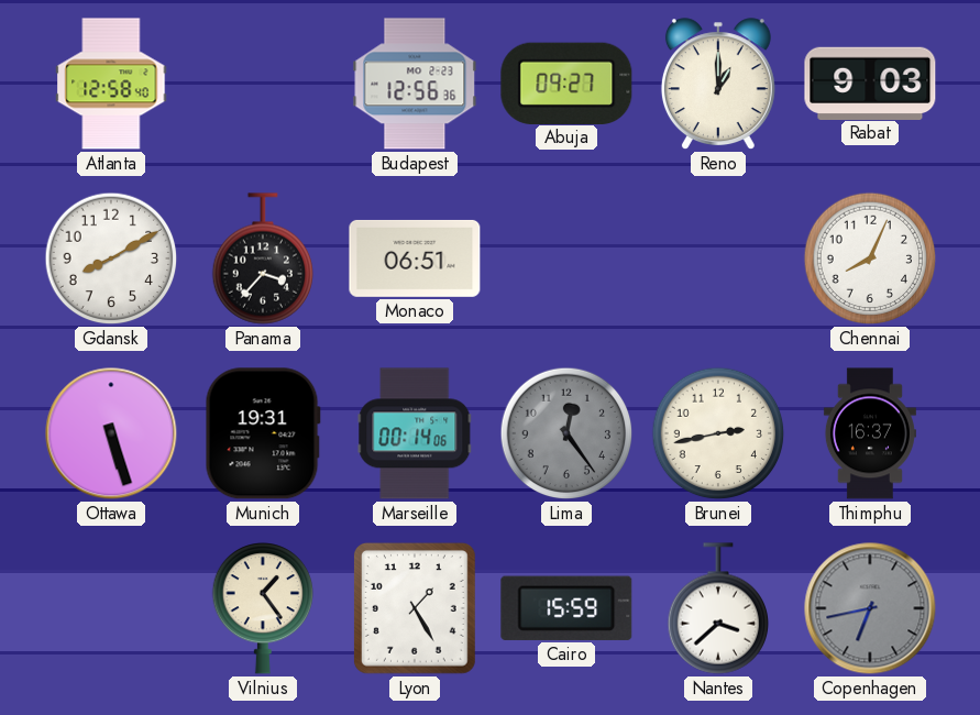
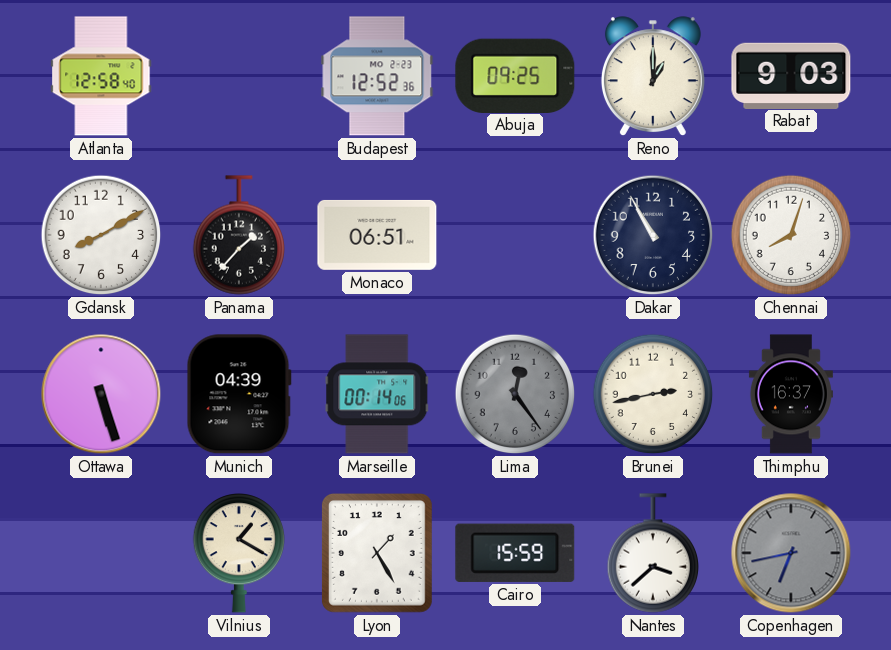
Budapest: 12:56 -> 12:52
Abuja: 09:27 -> 09:25
Panama: 3:37 -> 1:37
Dakar: none -> 10:55
Chennai: 8:04 -> 8:03
Munich: 19:31 -> 04:39
Vilnius: 1:24 -> 1:20
